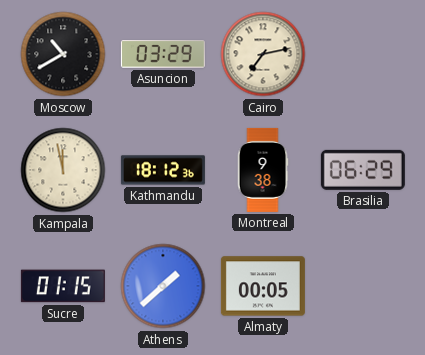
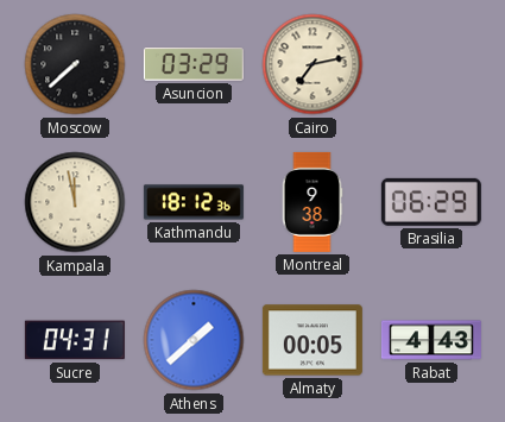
Moscow: 10:40 -> 7:38
Sucre: 01:15 -> 04:31
Rabat: none -> 4:43
